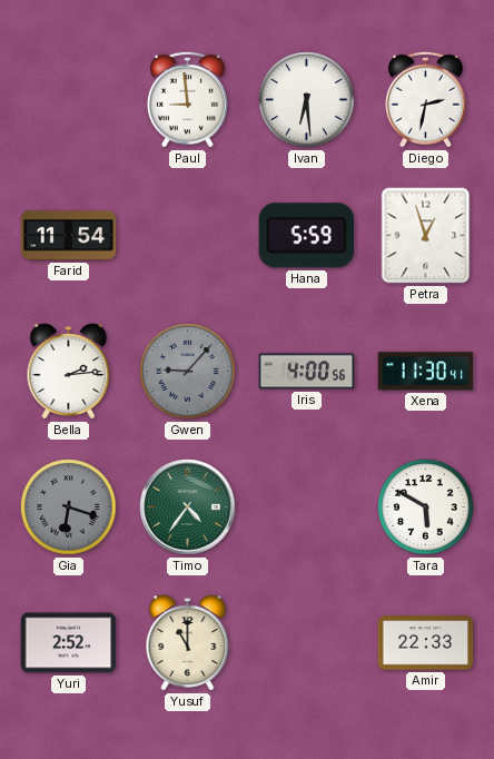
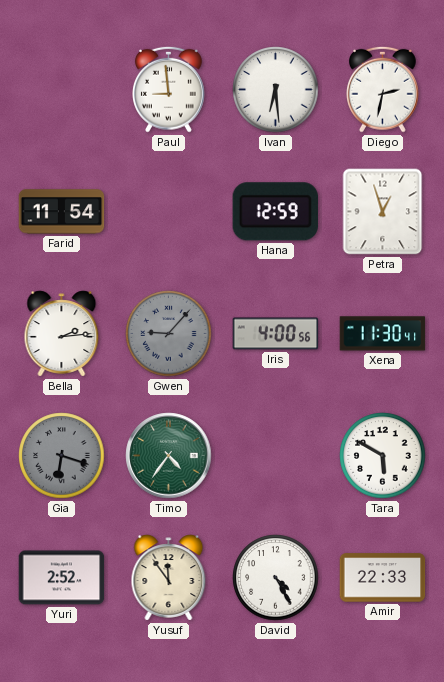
Hana: 5:59 -> 12:59
Yusuf: 11:00 -> 11:54
David: none -> 4:25
